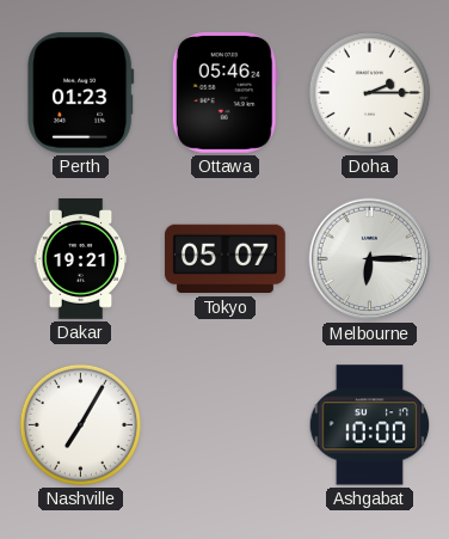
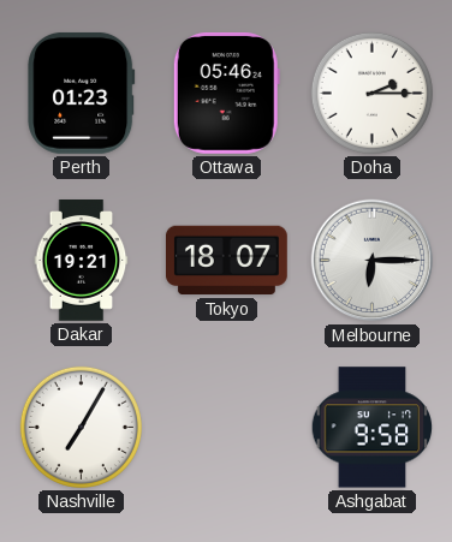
Tokyo: 05:07 -> 18:07
Ashgabat: 10:00 -> 9:58
